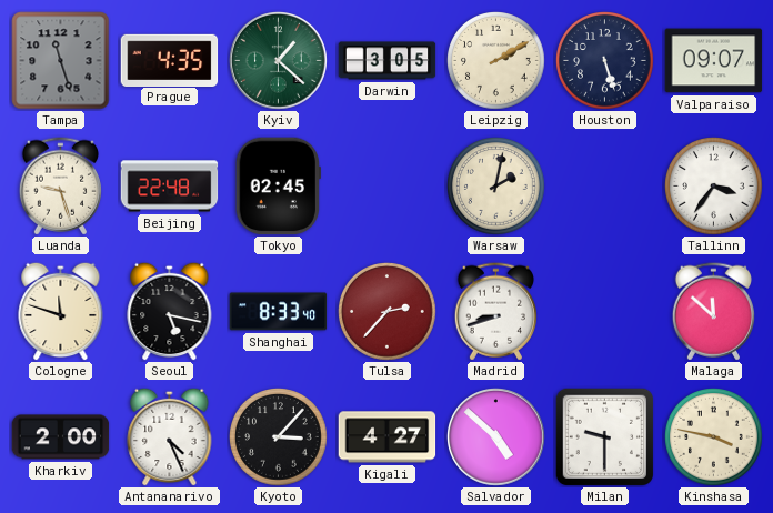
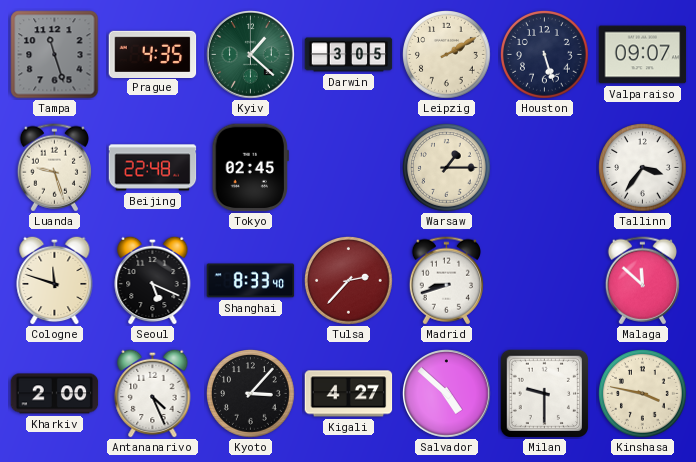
Warsaw: 2:02 -> 1:15
Seoul: 5:17 -> 5:19
